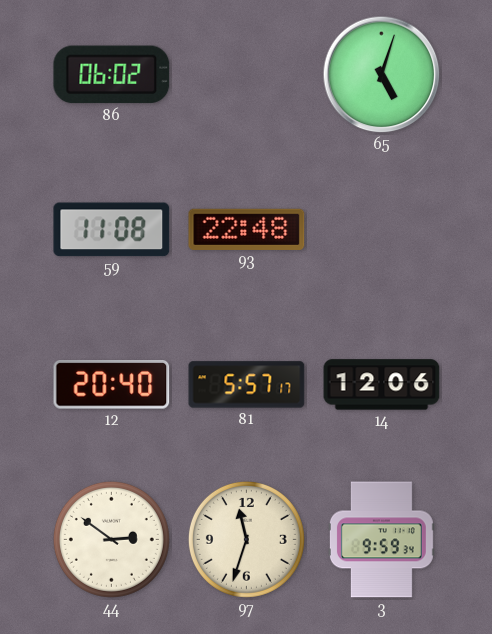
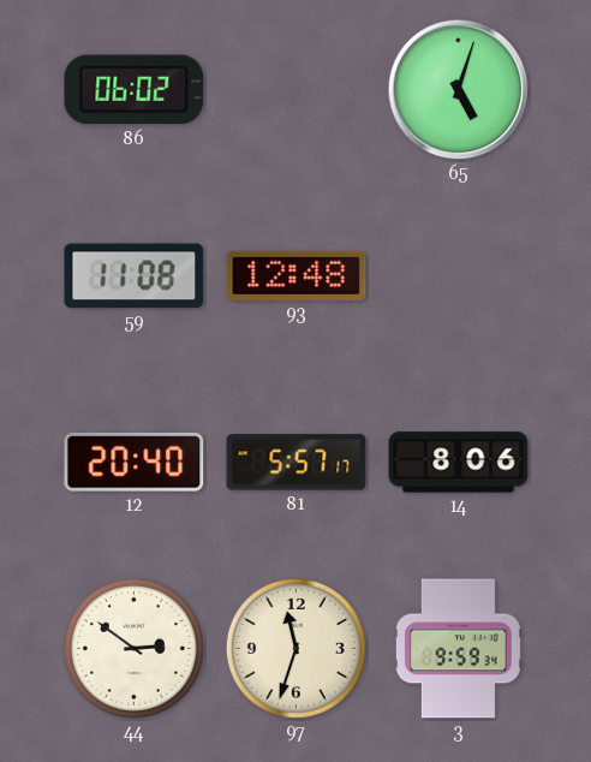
93: 22:48 -> 12:48
14: 12:06 -> 8:06
